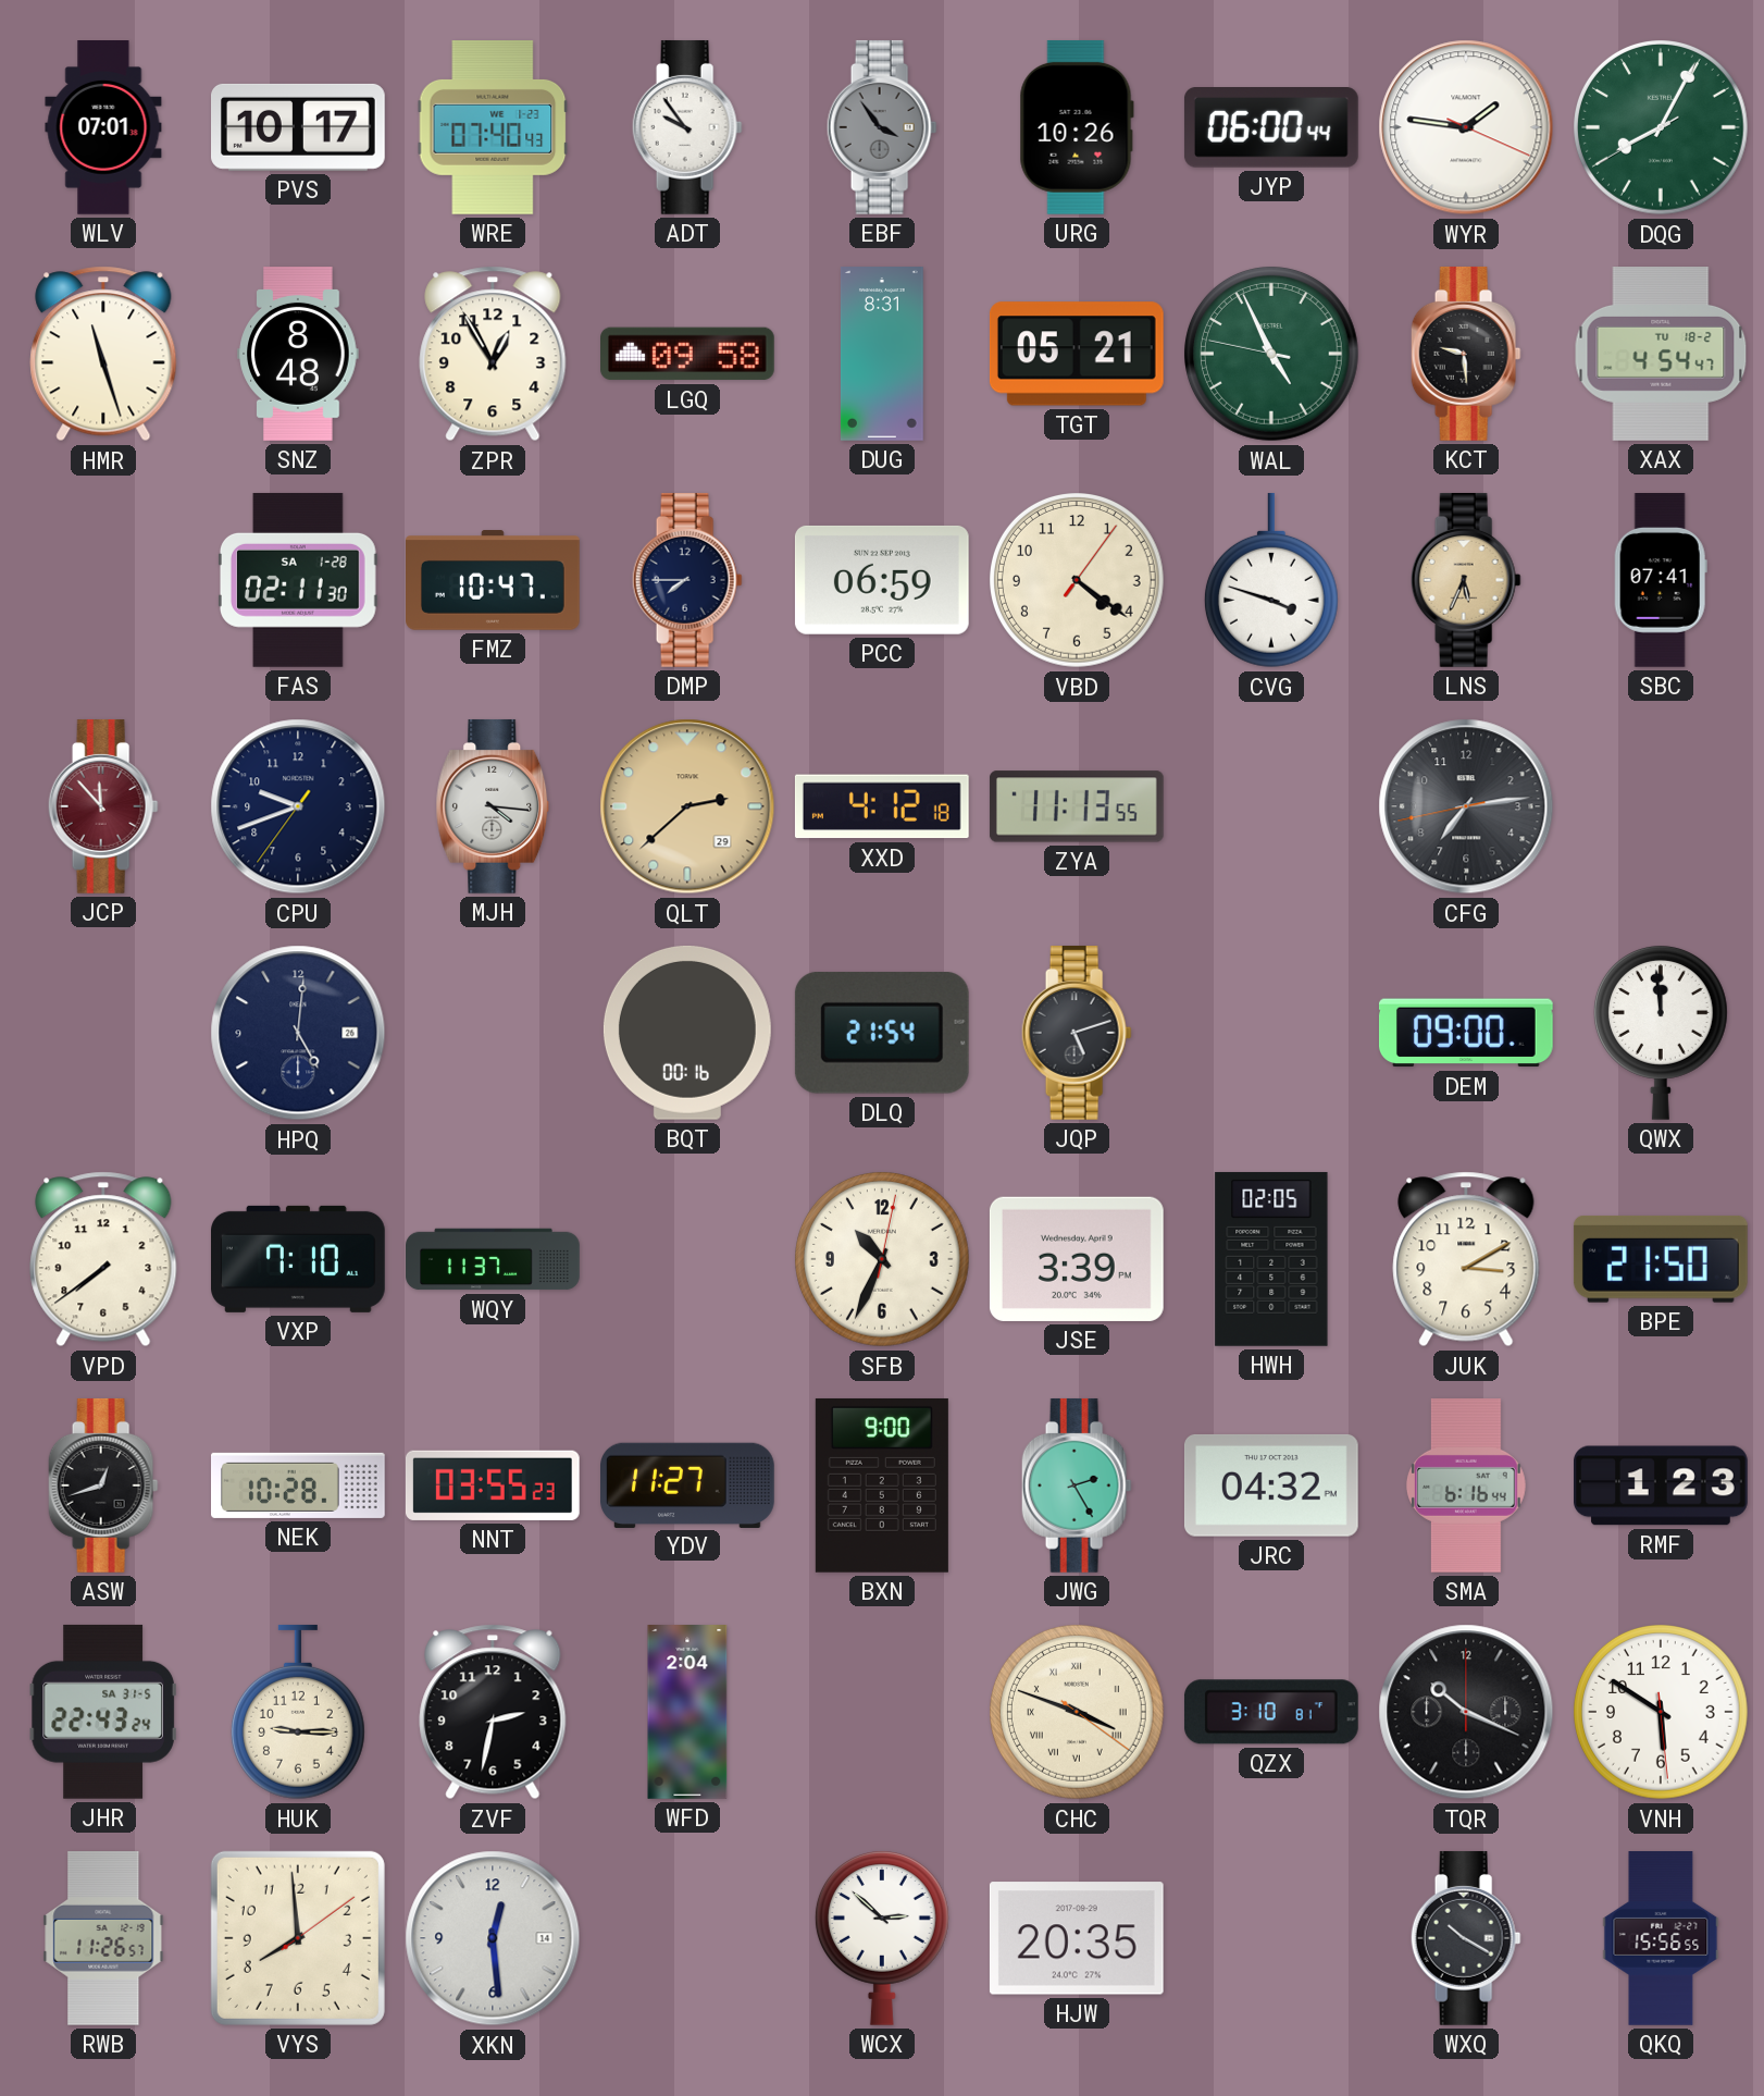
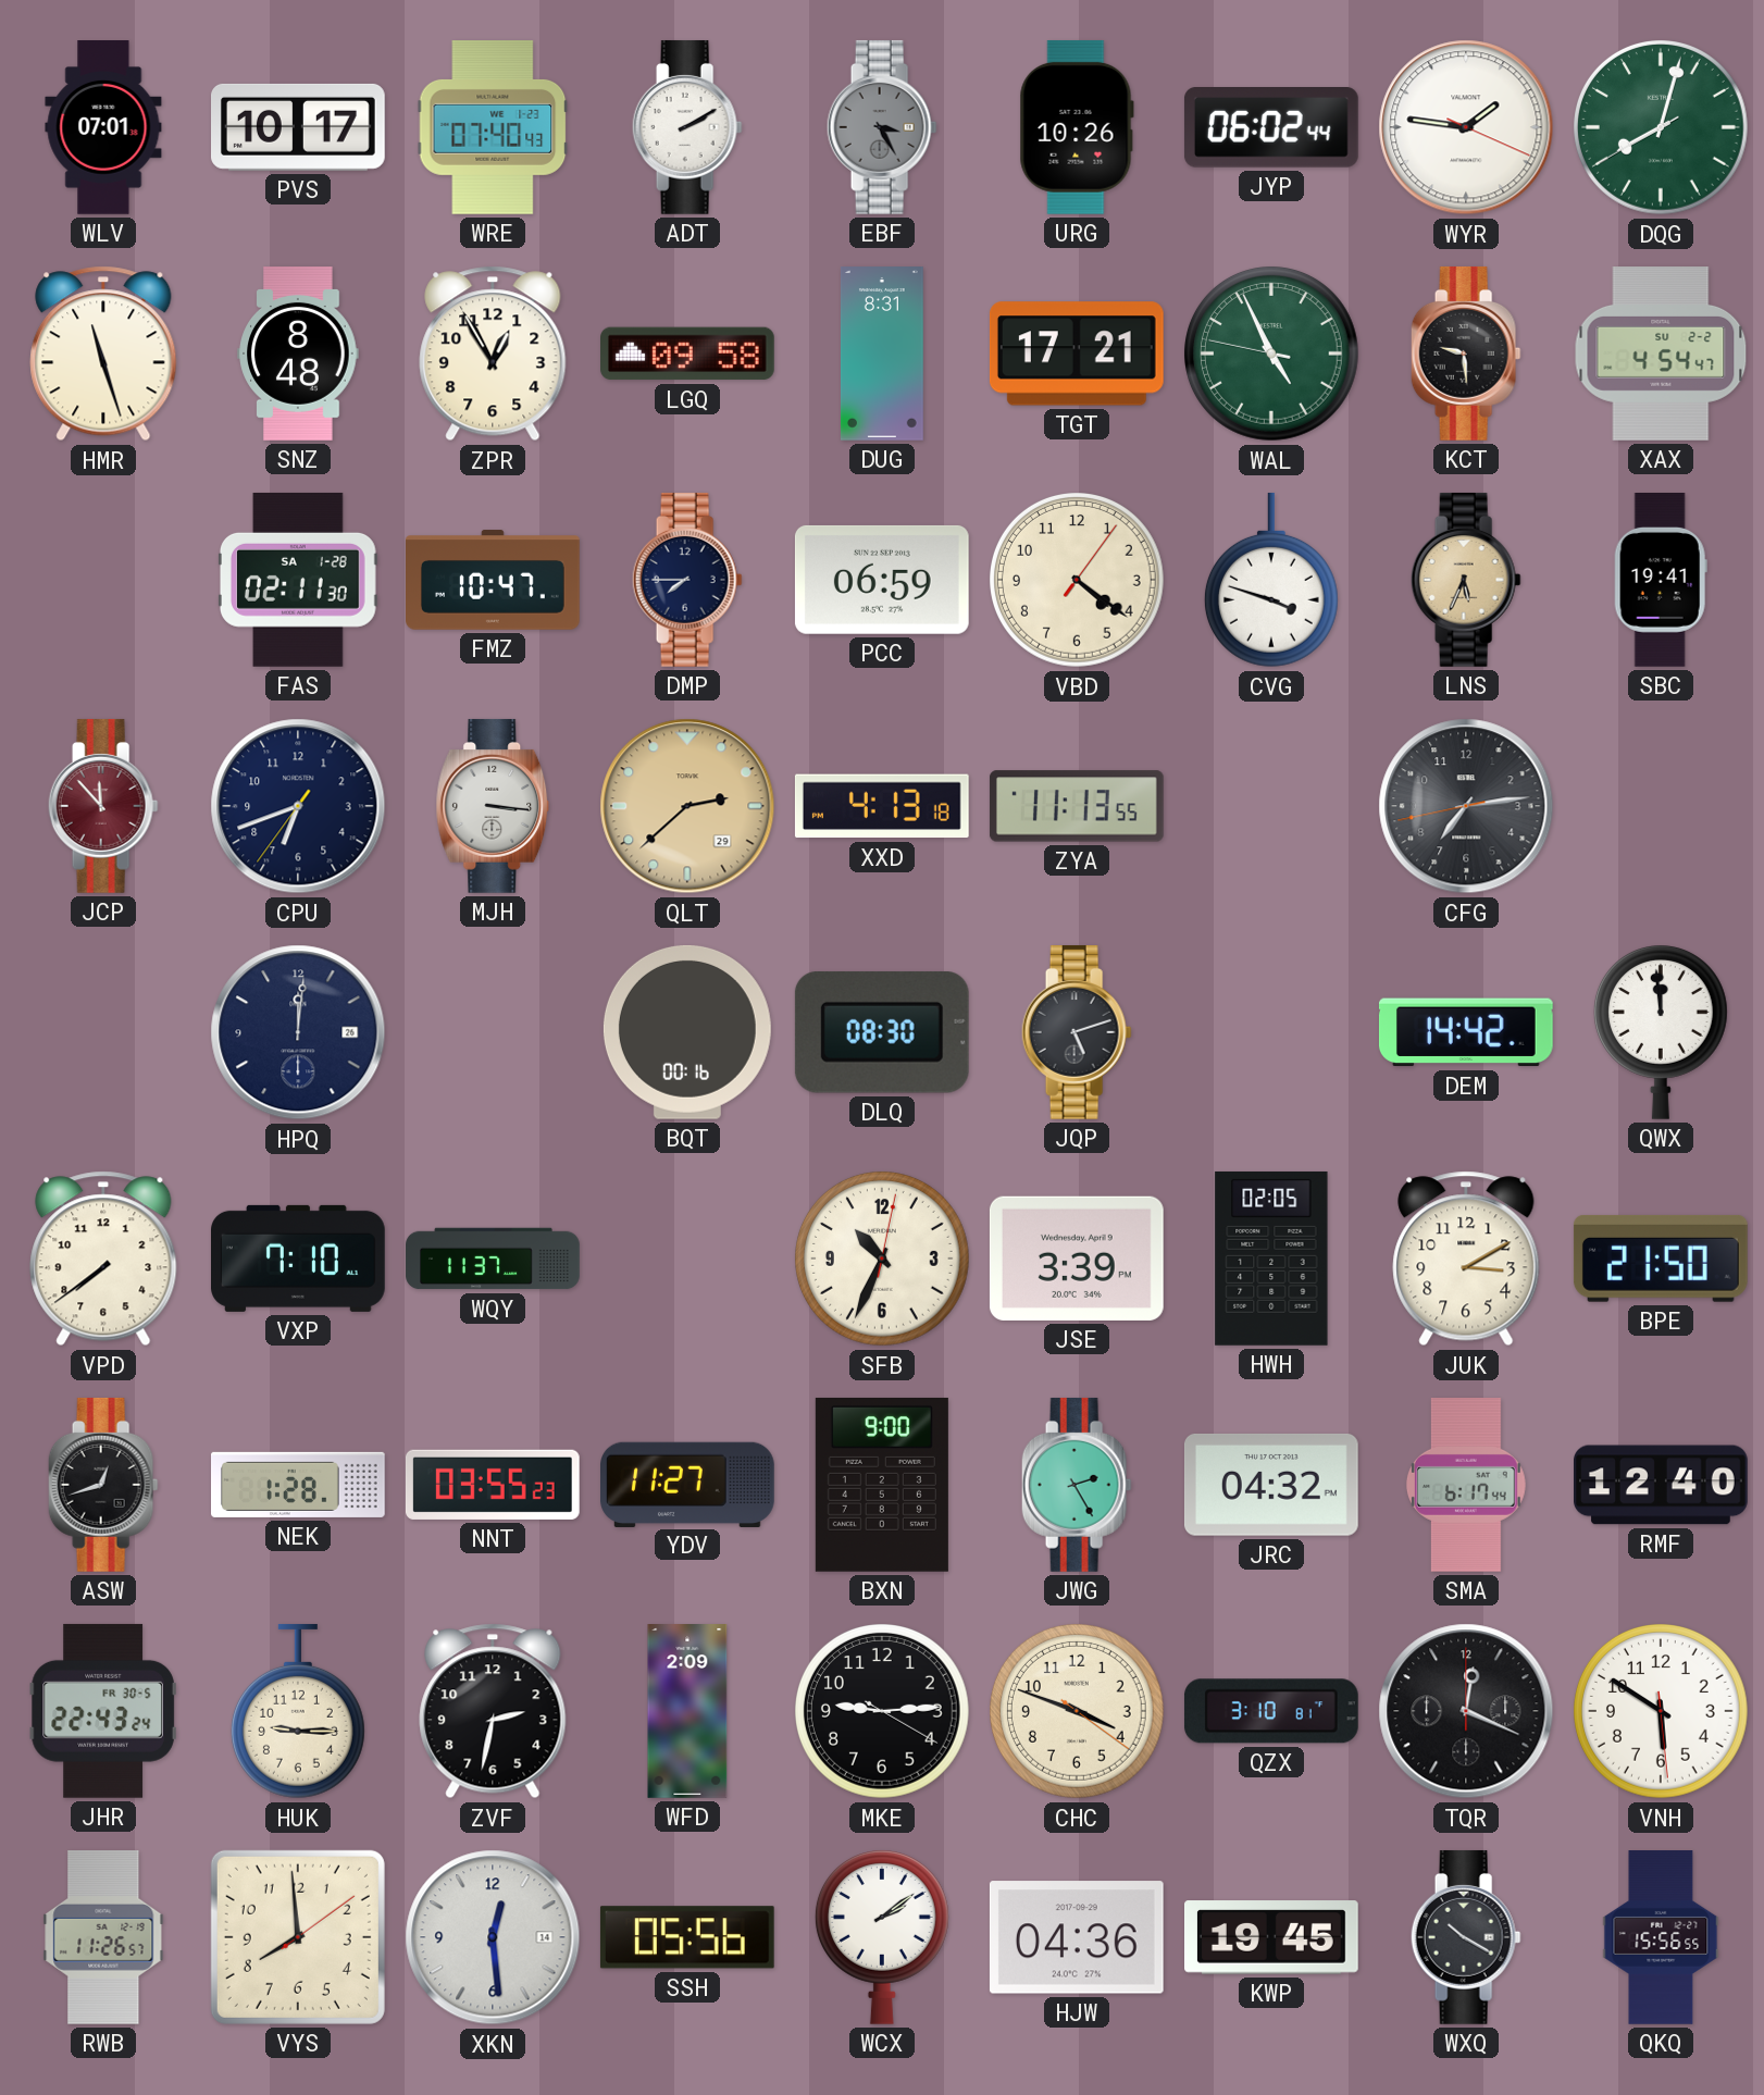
ADT: 9:54 -> 2:10
EBF: 3:54 -> 3:25
JYP: 06:00 -> 06:02
DQG: 8:04 -> 8:02
TGT: 05:21 -> 17:21
XAX date: TU 18-2 -> SU 2-2
SBC: 07:41 -> 19:41
CPU: 9:41 -> 6:41
MJH: 4:16 -> 3:16
XXD: 4:12 -> 4:13
HPQ: 5:01 -> 12:01
DLQ: 21:54 -> 08:30
DEM: 09:00 -> 14:42
NEK: 10:28 -> 1:28
SMA: 6:16 -> 6:17
RMF: 1:23 -> 12:40
JHR date: SA 31-5 -> FR 30-5
WFD: 2:04 -> 2:09
MKE: none -> 9:14
CHC numerals: Roman -> Arabic
TQR: 10:19 -> 12:19
SSH: none -> 05:56
WCX: 2:52 -> 2:09
HJW: 20:35 -> 04:36
KWP: none -> 19:45
